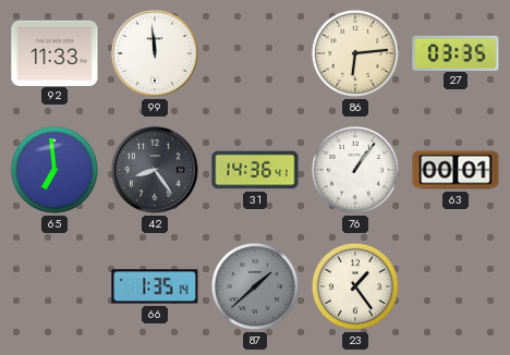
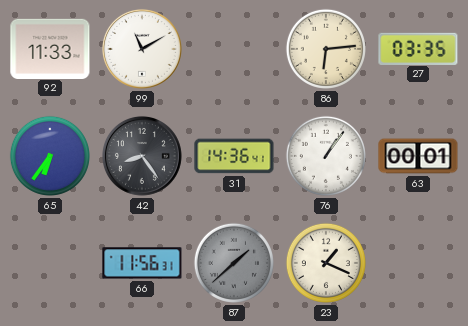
99: 11:59 -> 11:10
65: 6:59 -> 6:36
66: 1:35 -> 11:56
23: 1:24 -> 1:19
